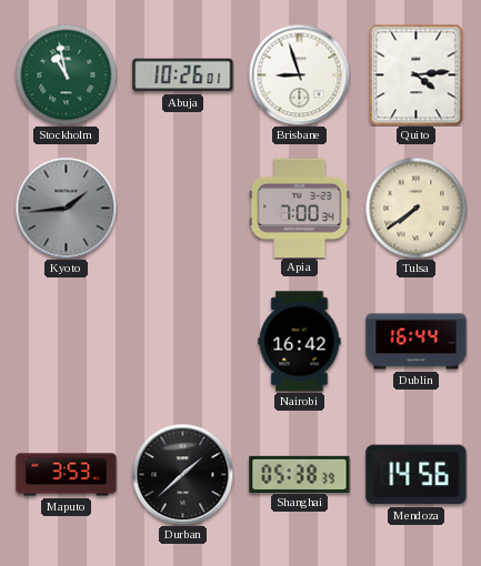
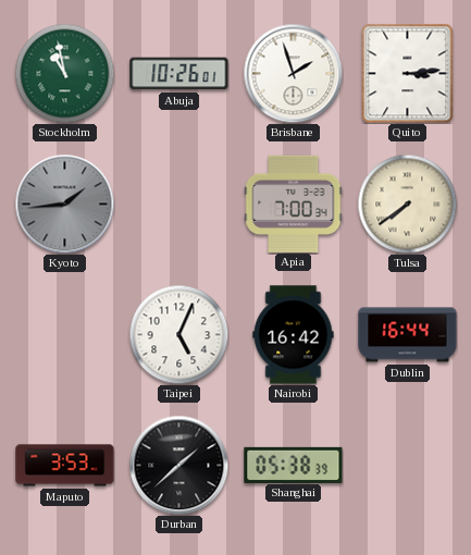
Brisbane: 8:57 -> 1:57
Quito: 4:14 -> 3:14
Taipei: none -> 5:04
Mendoza: 14:56 -> none
